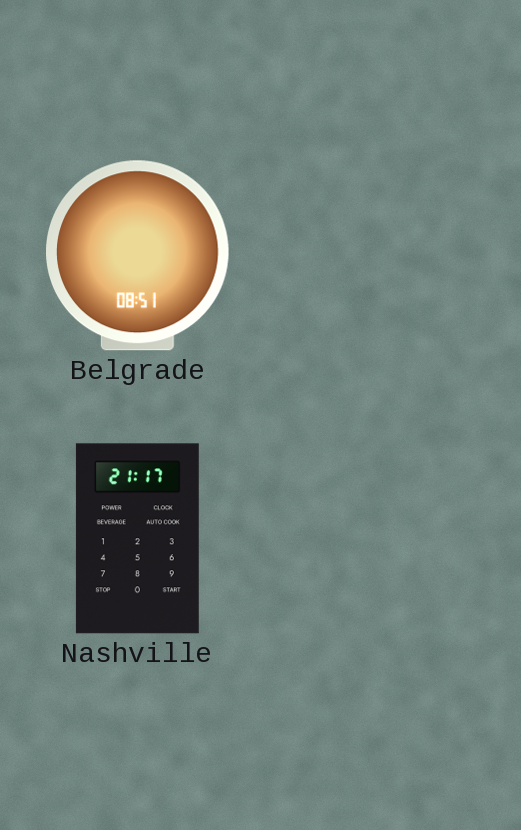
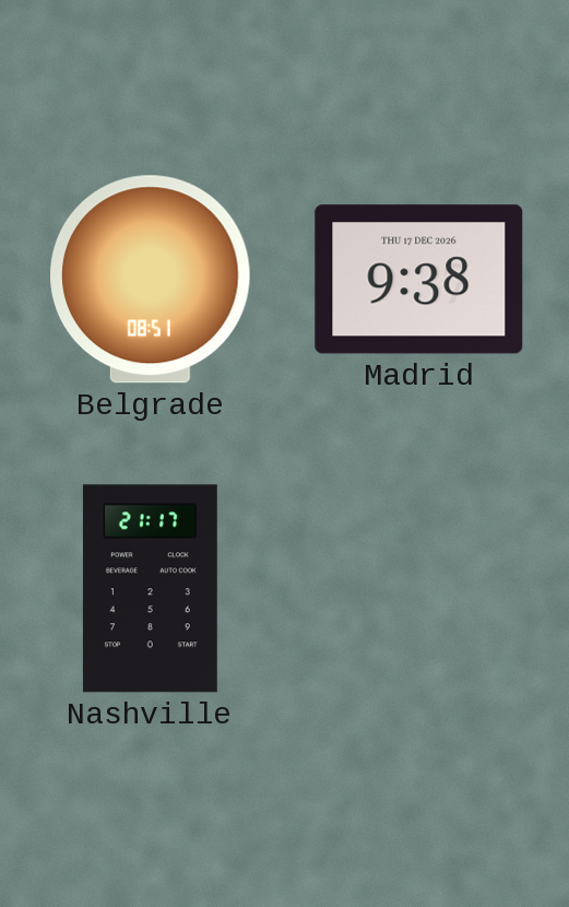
Madrid: none -> 9:38
